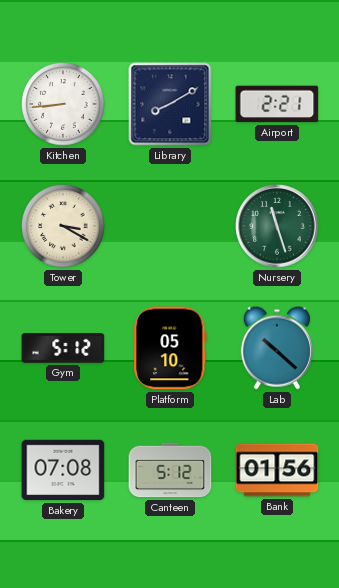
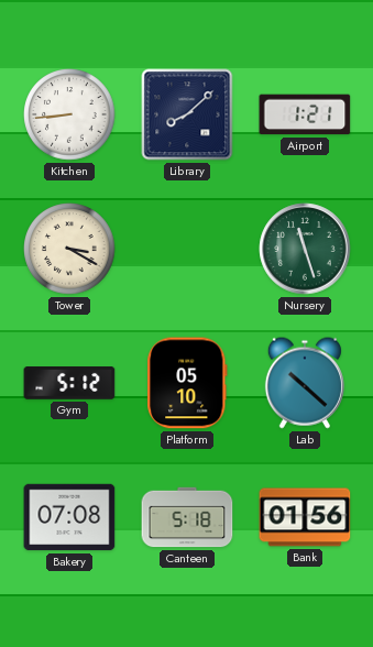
Library: 8:10 -> 8:08
Airport: 2:21 -> 1:21
Canteen: 5:12 -> 5:18
